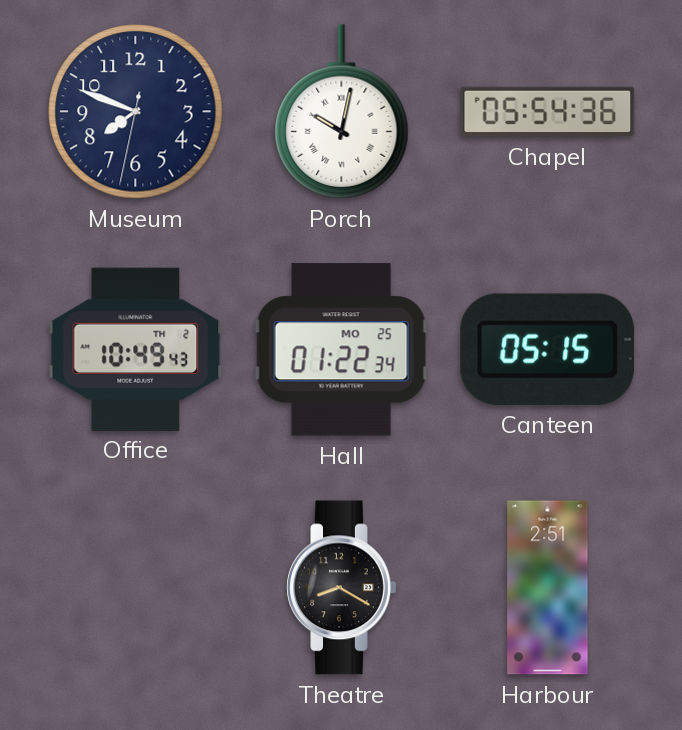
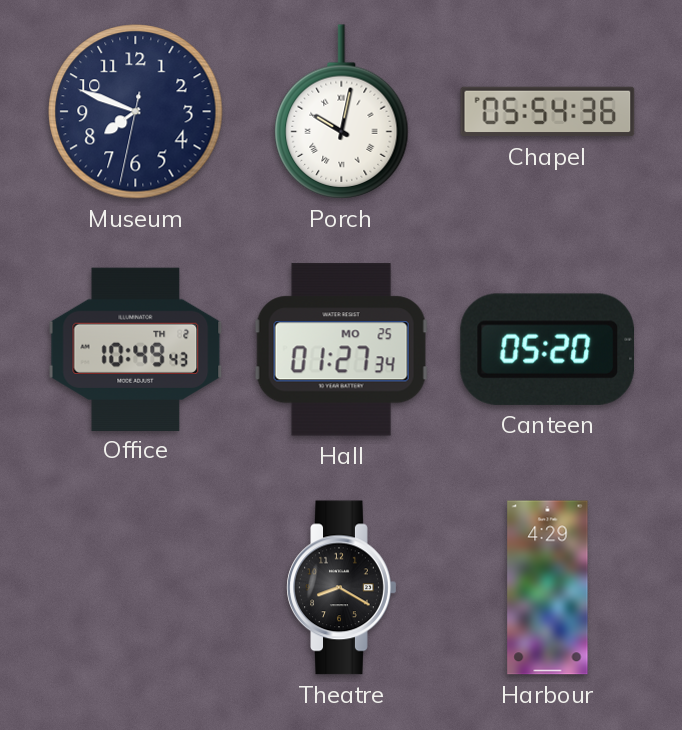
Hall: 01:22 -> 01:27
Canteen: 05:15 -> 05:20
Harbour: 2:51 -> 4:29
